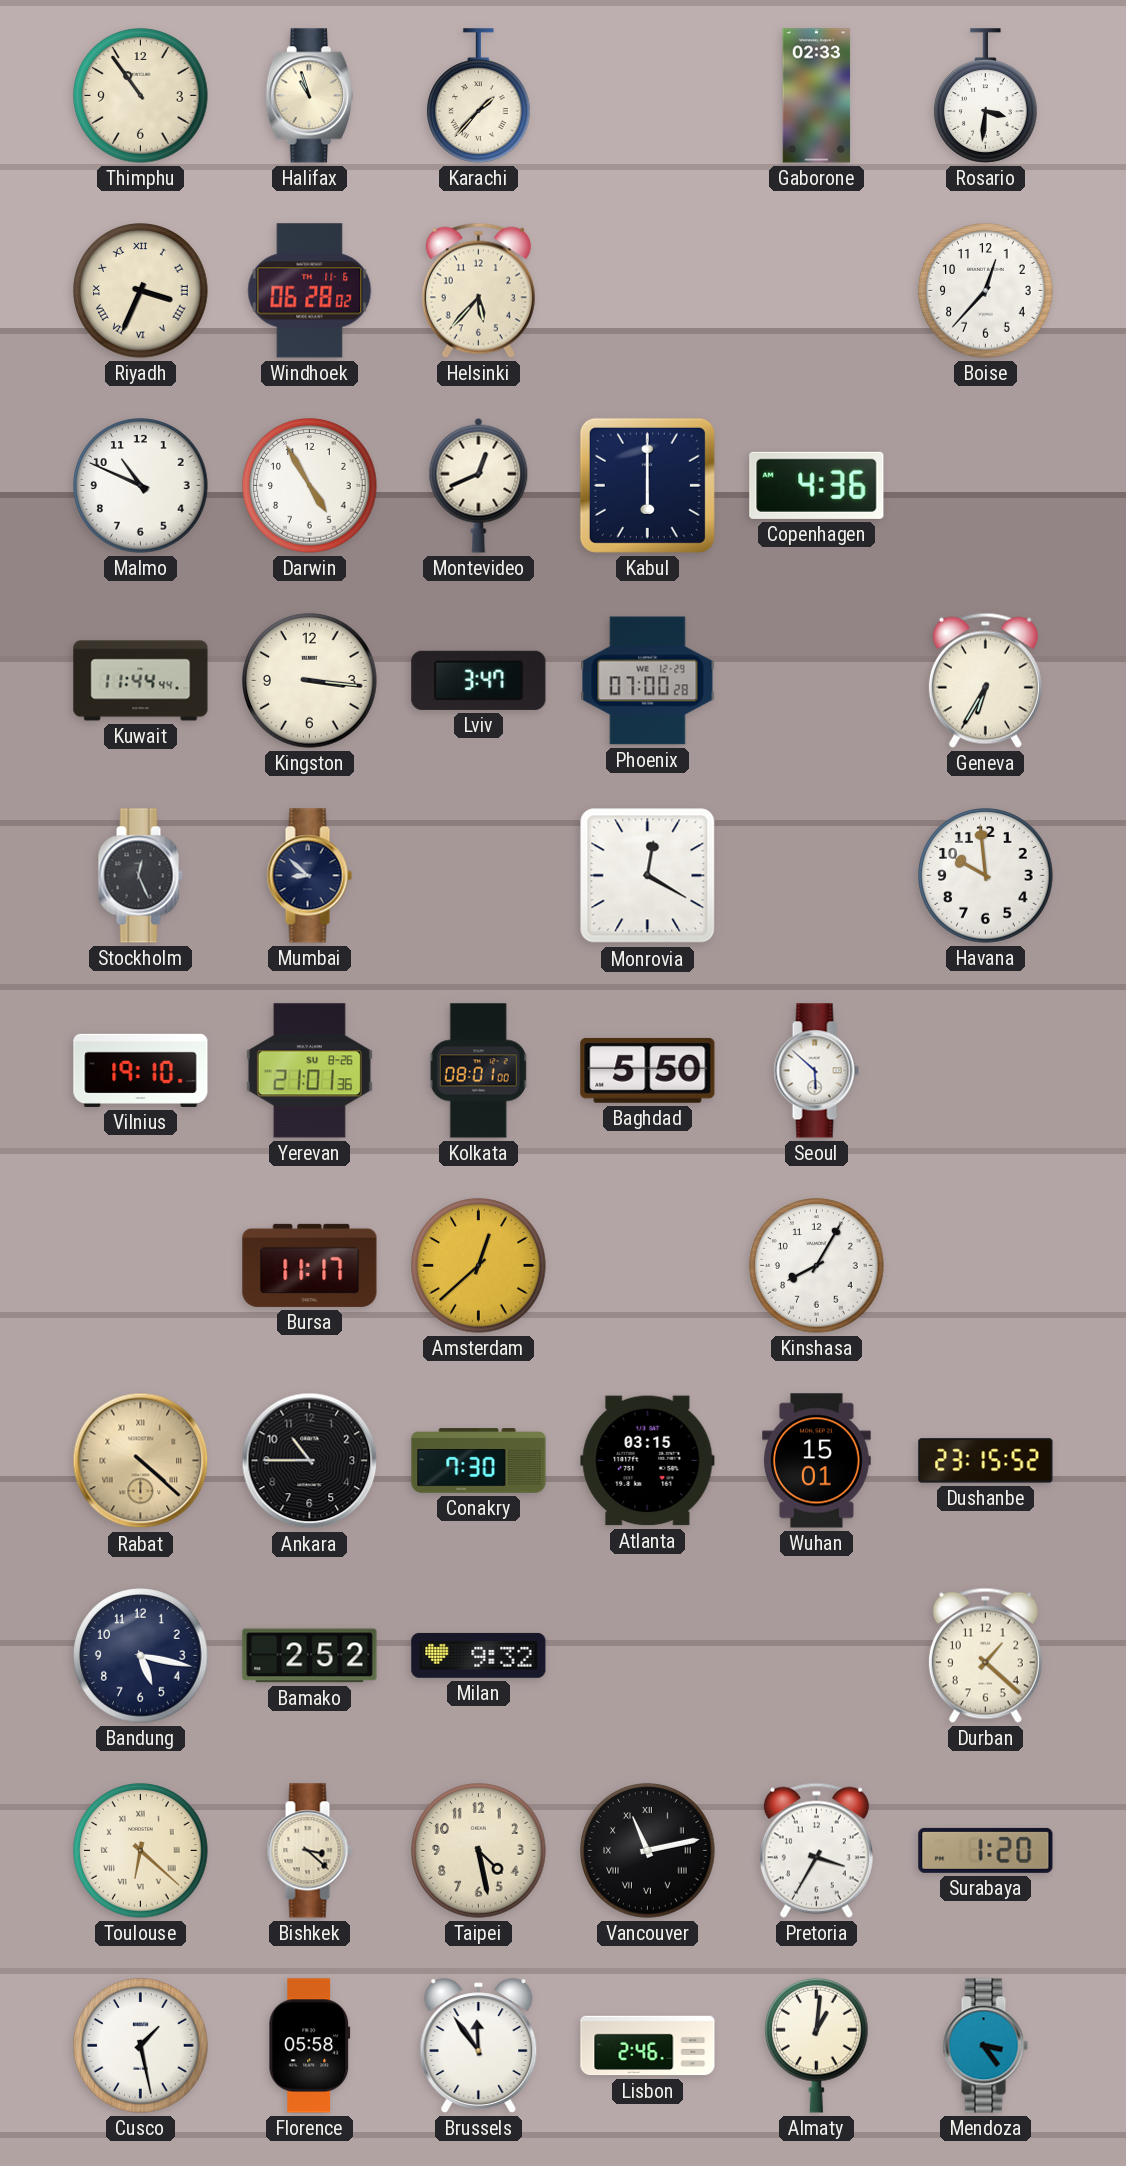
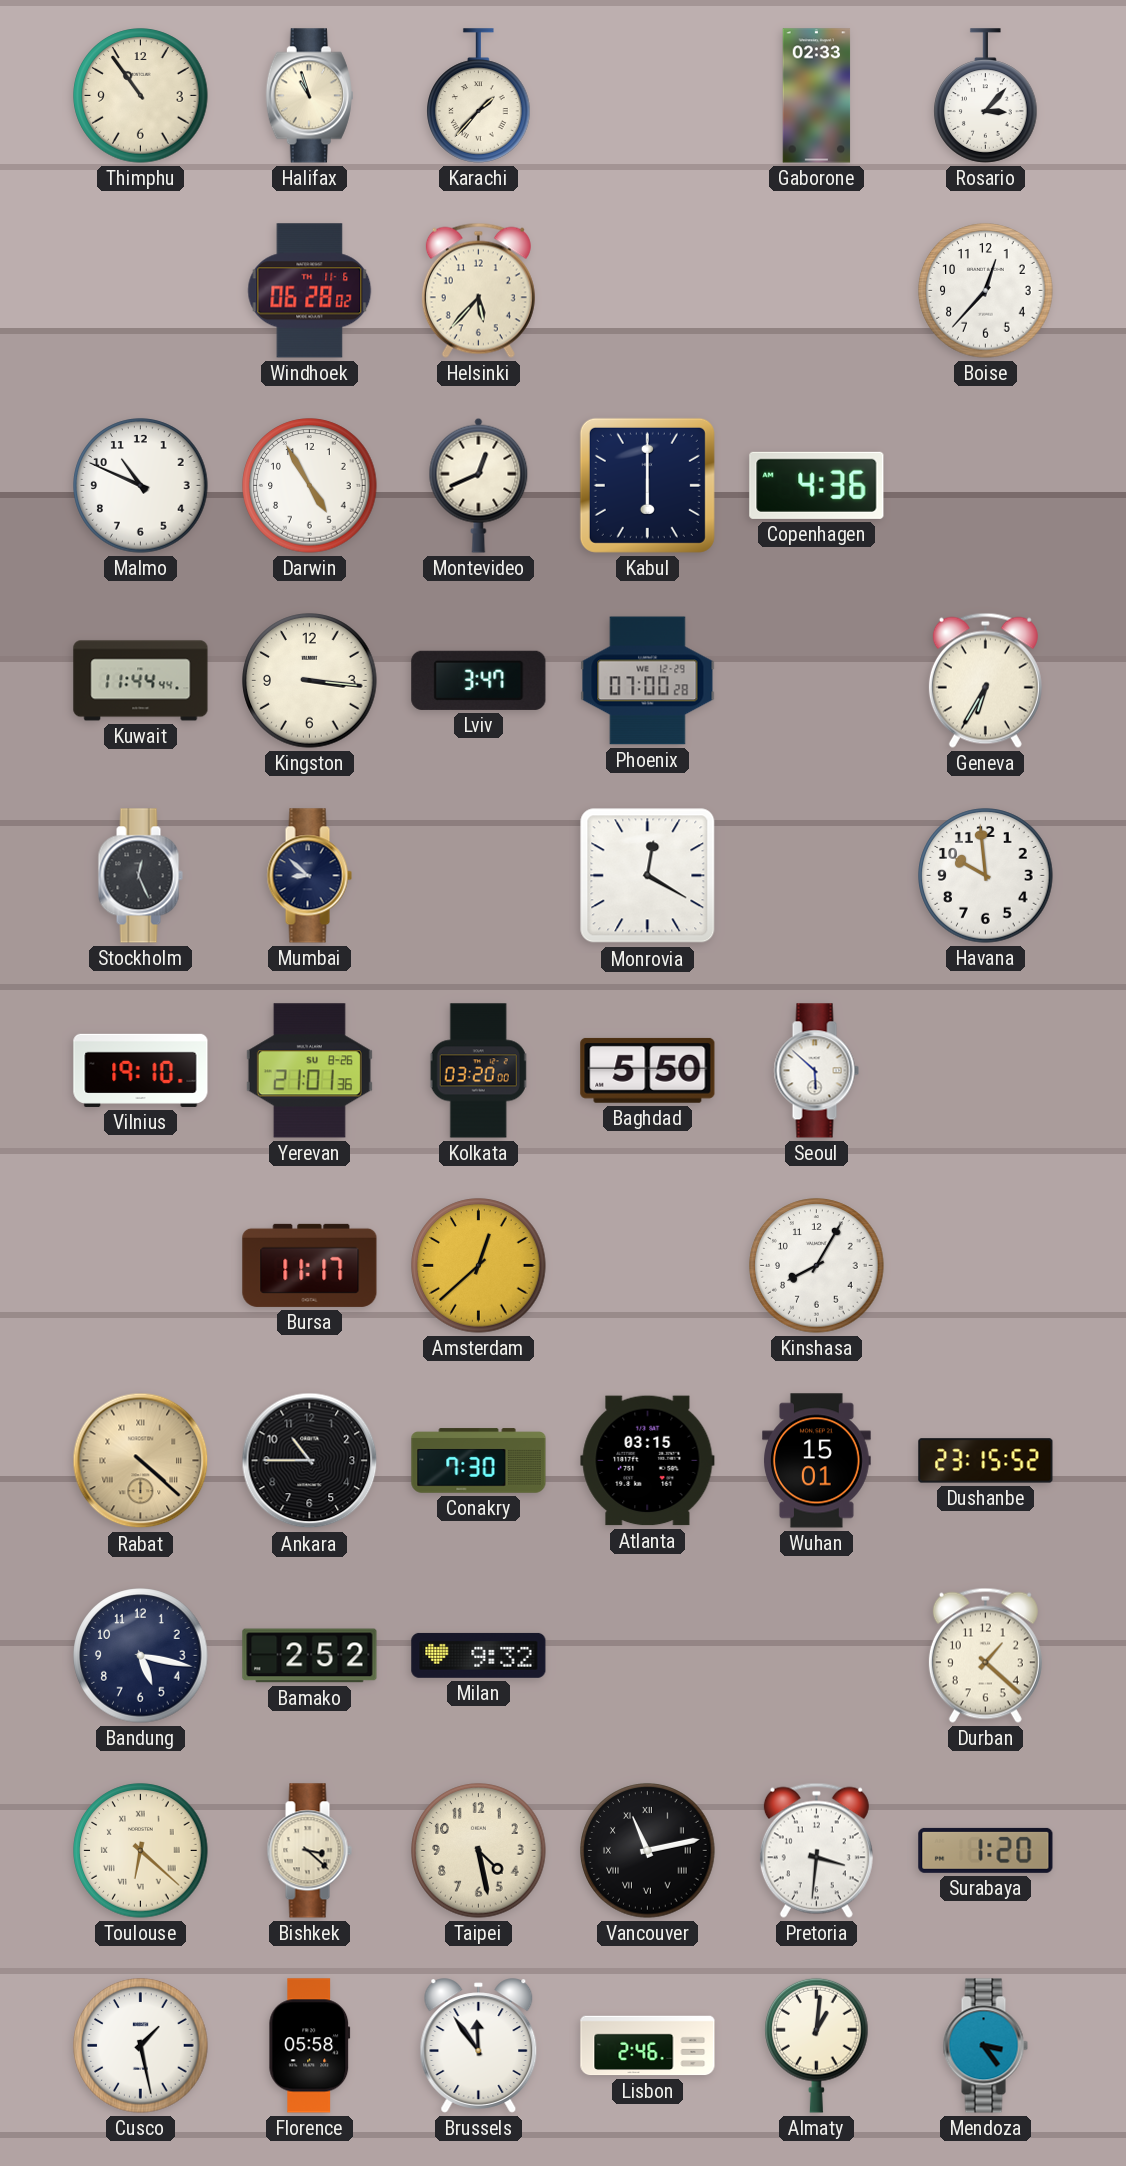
Rosario: 3:31 -> 3:07
Riyadh: 3:34 -> none
Kolkata: 08:01 -> 03:20
Pretoria: 3:35 -> 3:31
